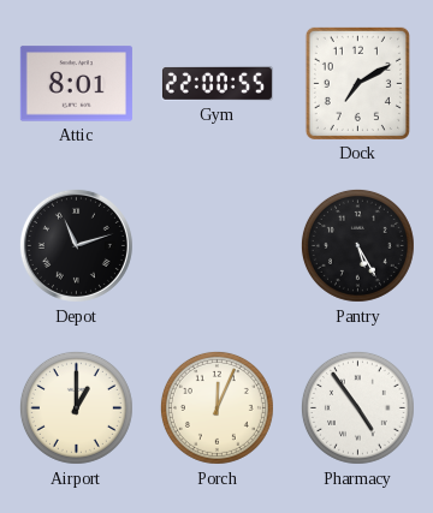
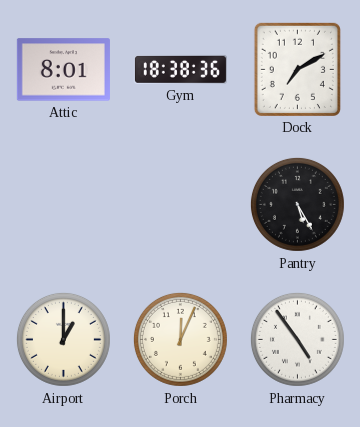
Gym: 22:00 -> 18:38
Depot: 11:12 -> none
